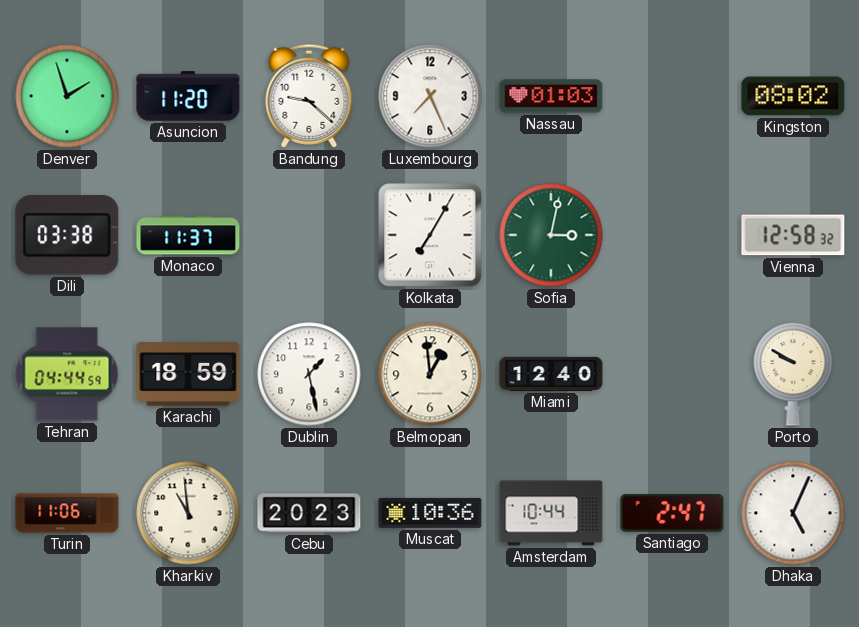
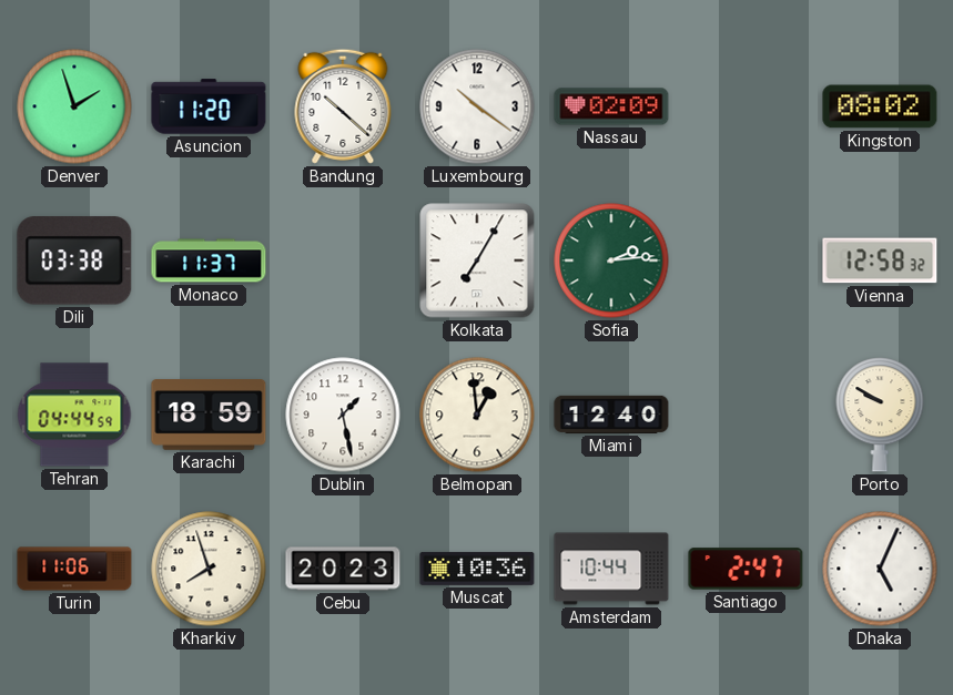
Bandung: 9:22 -> 10:22
Luxembourg: 7:26 -> 10:21
Nassau: 01:03 -> 02:09
Sofia: 3:02 -> 2:14
Kharkiv: 10:59 -> 7:57
